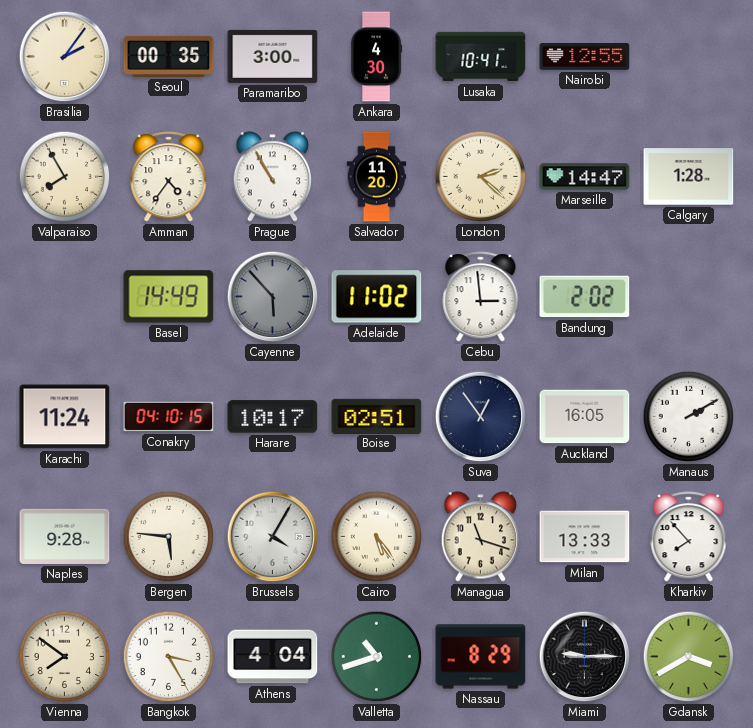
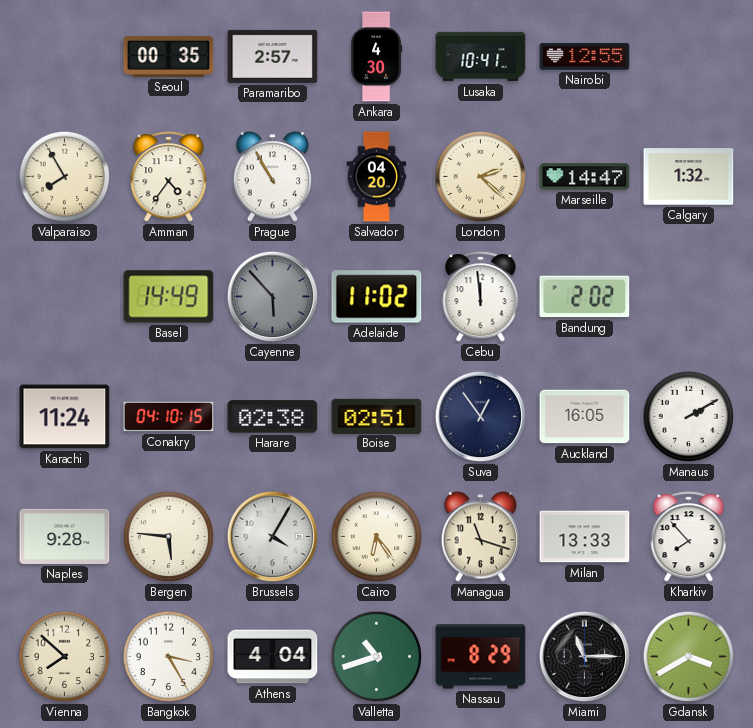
Brasilia: 2:06 -> none
Paramaribo: 3:00 -> 2:57
Salvador: 11:20 -> 04:20
Calgary: 1:28 -> 1:32
Cebu: 2:59 -> 11:59
Harare: 10:17 -> 02:38
Cairo: 5:24 -> 6:24
Vienna: 7:51 -> 7:52
Miami: 9:15 -> 11:15
